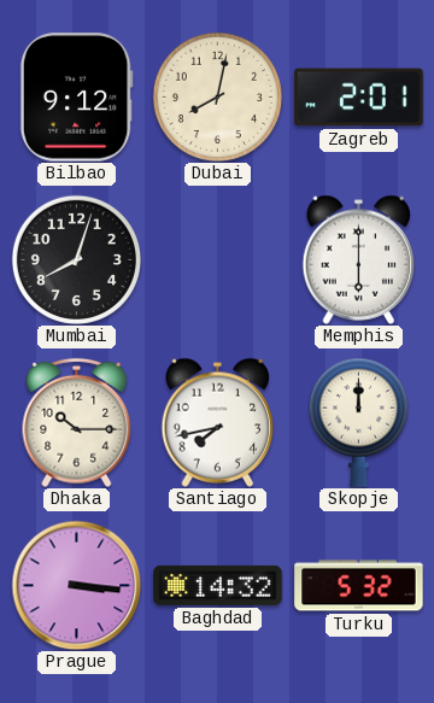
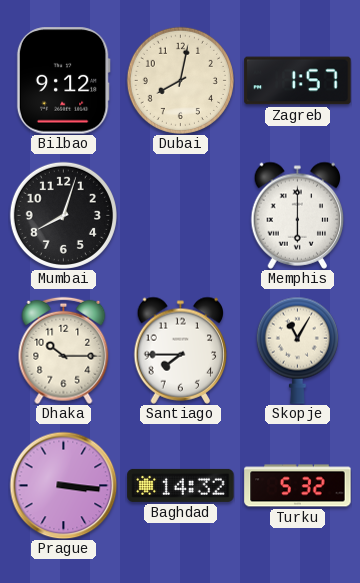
Zagreb: 2:01 -> 1:57
Santiago: 7:43 -> 7:45
Skopje: 12:00 -> 11:05
